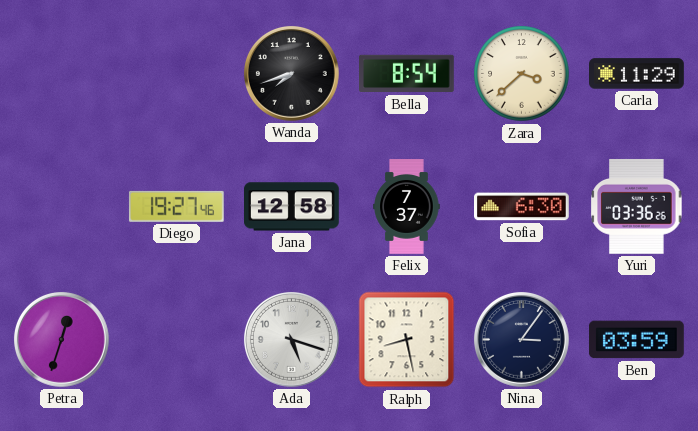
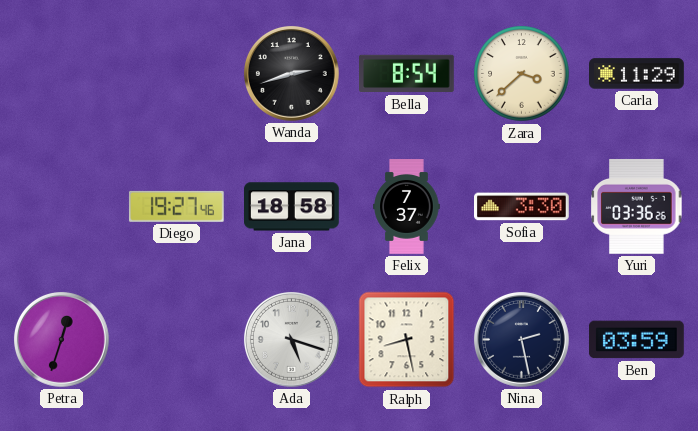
Wanda: 7:42 -> 2:42
Jana: 12:58 -> 18:58
Sofia: 6:30 -> 3:30
Nina: 3:06 -> 2:28
